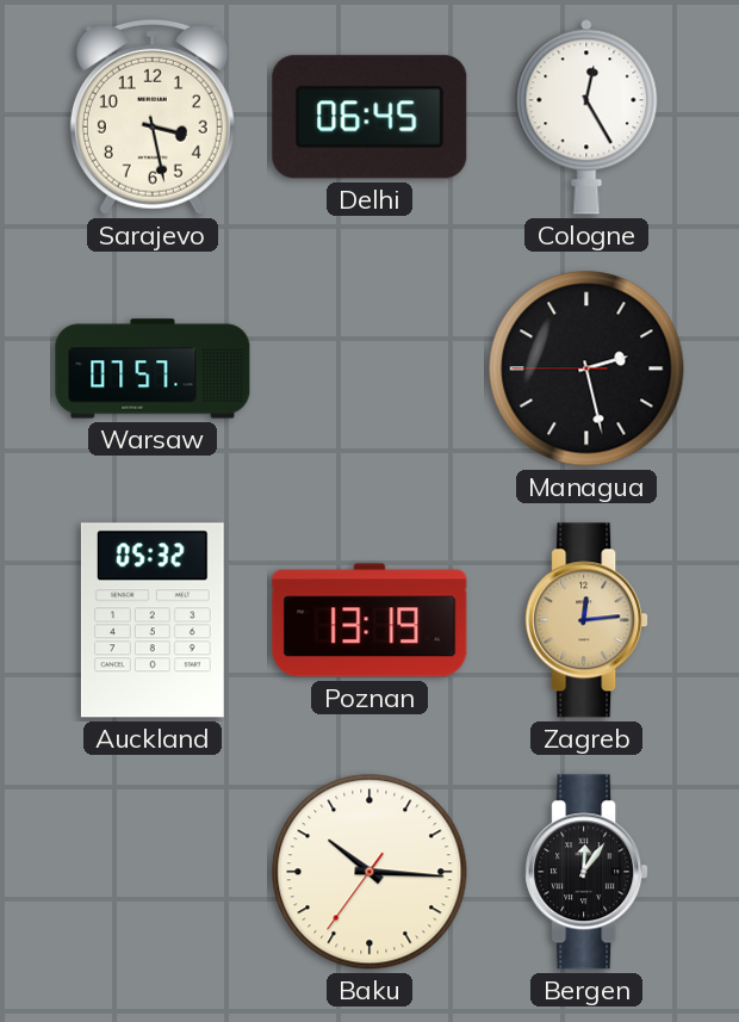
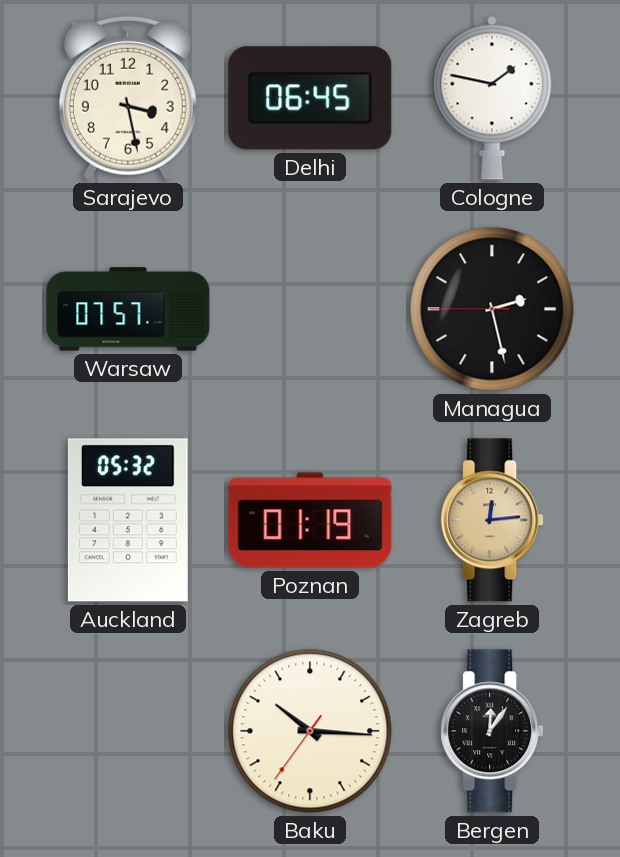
Cologne: 12:25 -> 1:47
Poznan: 13:19 -> 01:19
